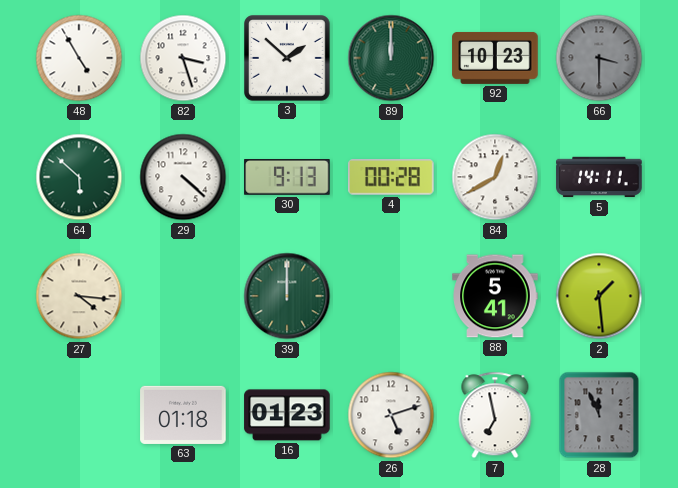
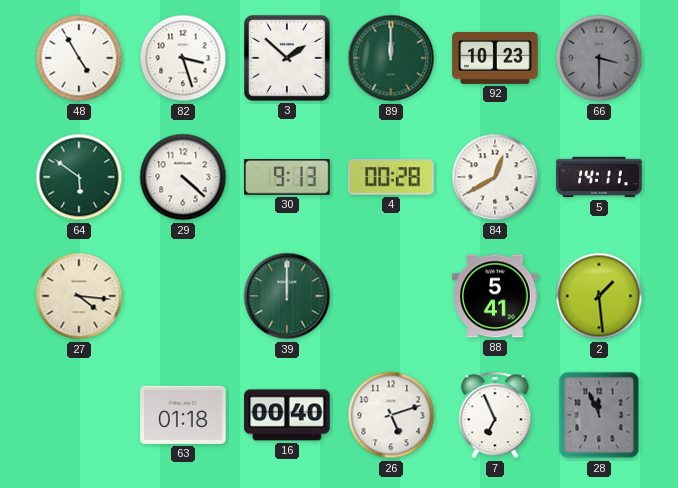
64: 5:52 -> 5:51
16: 01:23 -> 00:40
7: 6:58 -> 6:56
